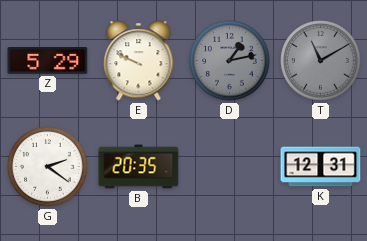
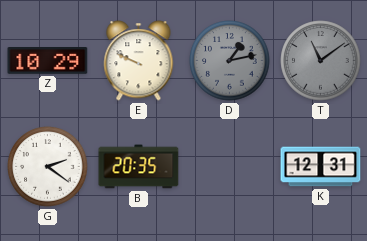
Z: 5:29 -> 10:29
T: 11:10 -> 11:09
